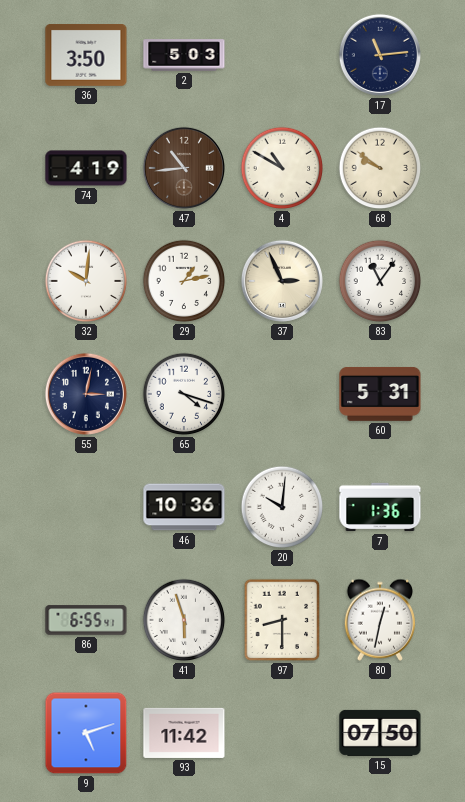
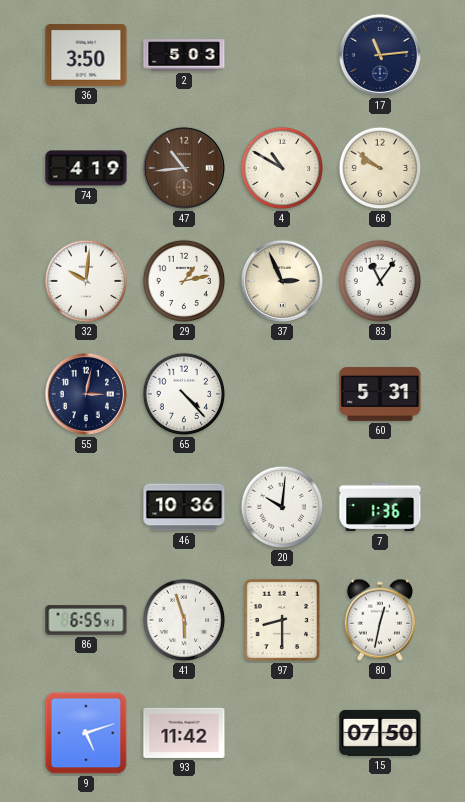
65: 4:18 -> 4:23
